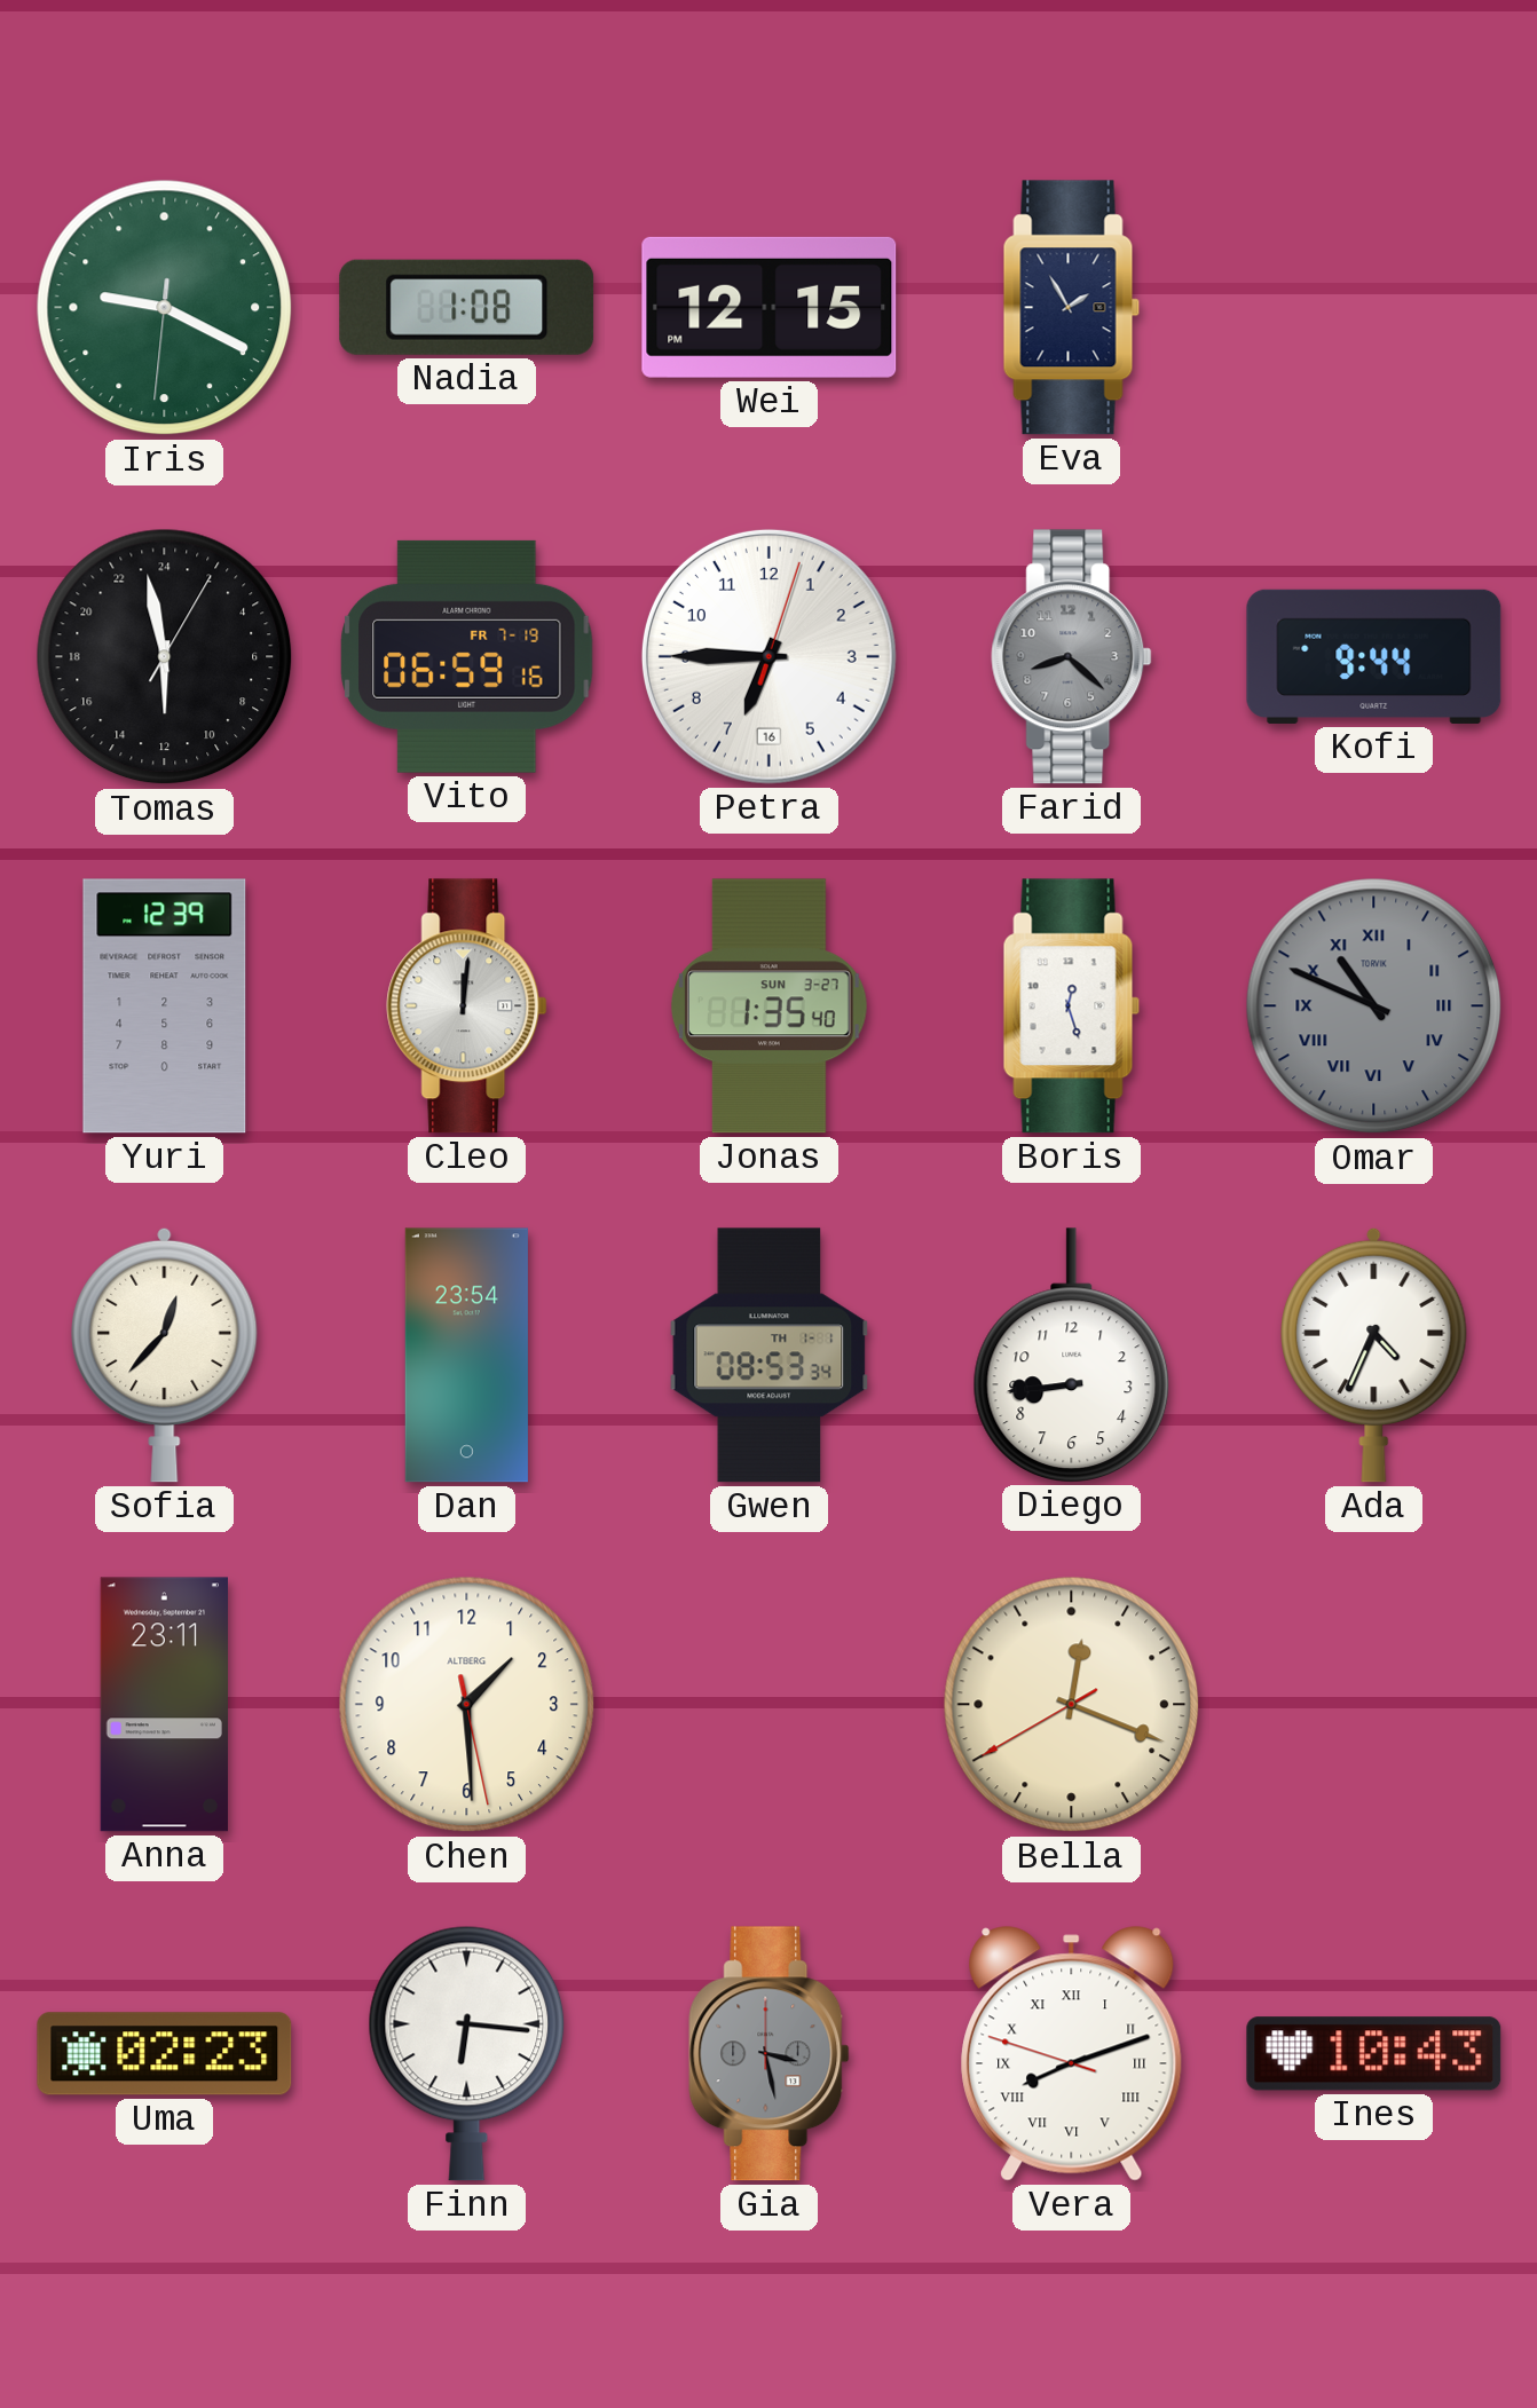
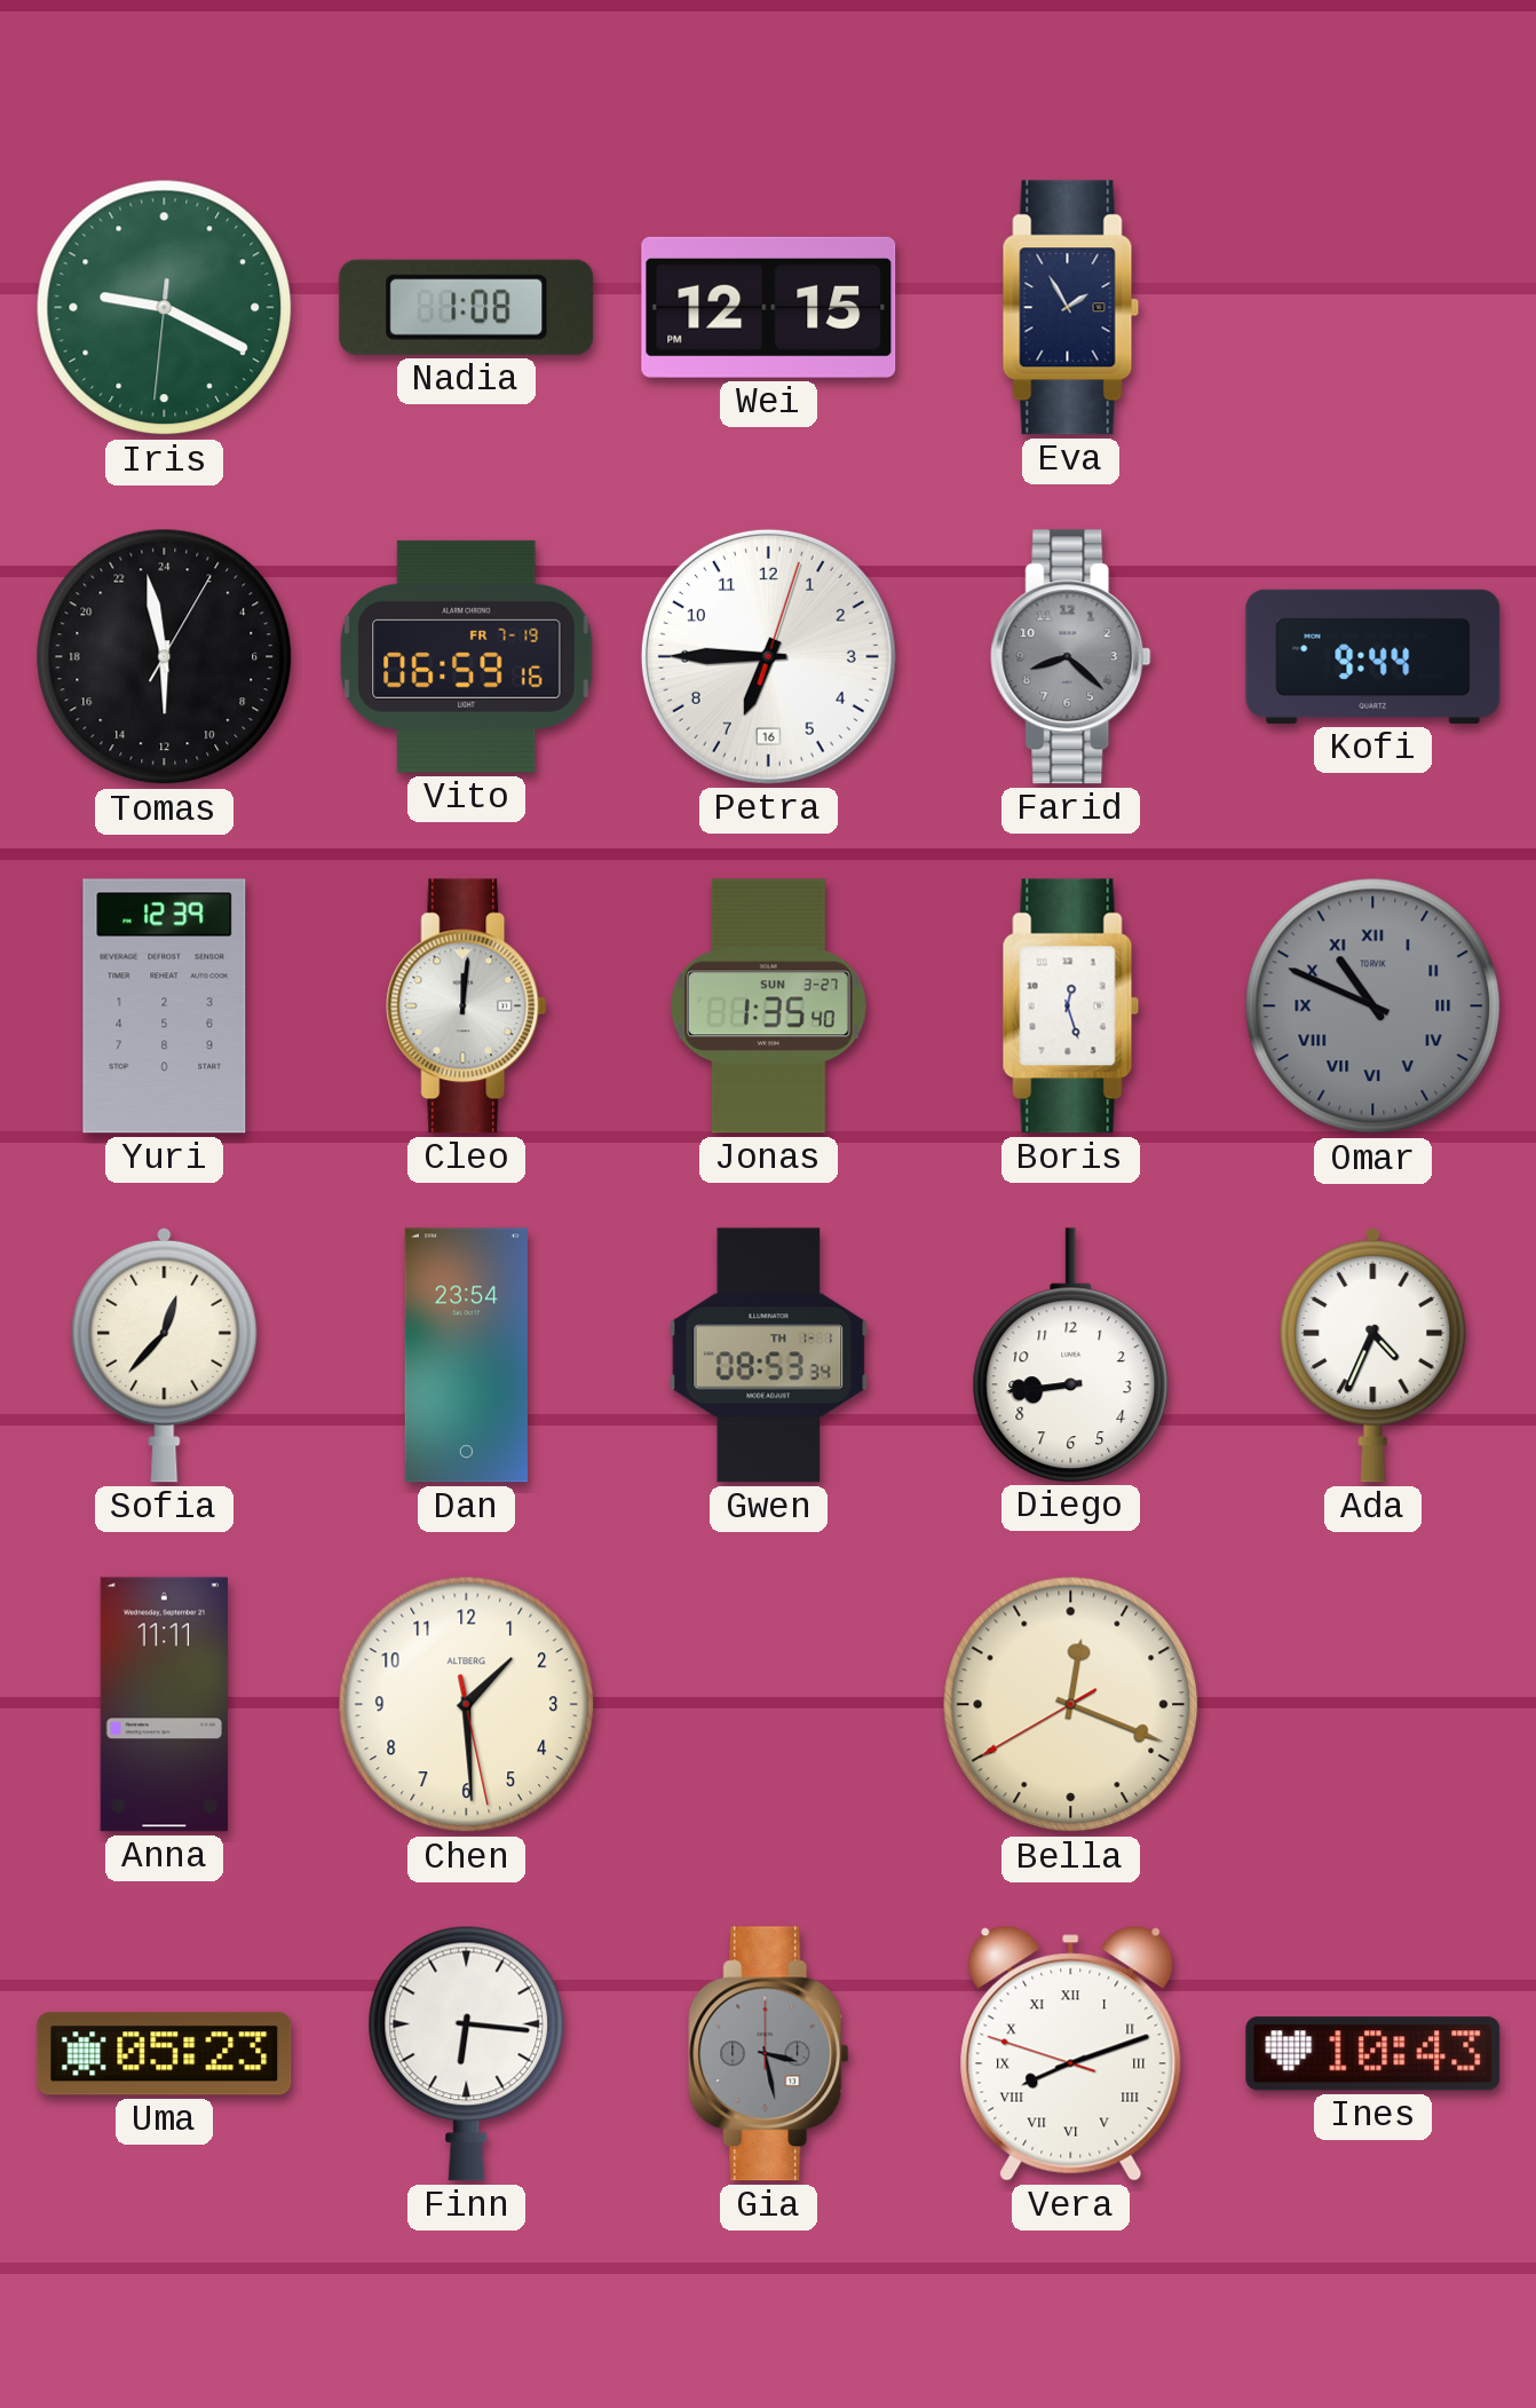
Anna: 23:11 -> 11:11
Uma: 02:23 -> 05:23
